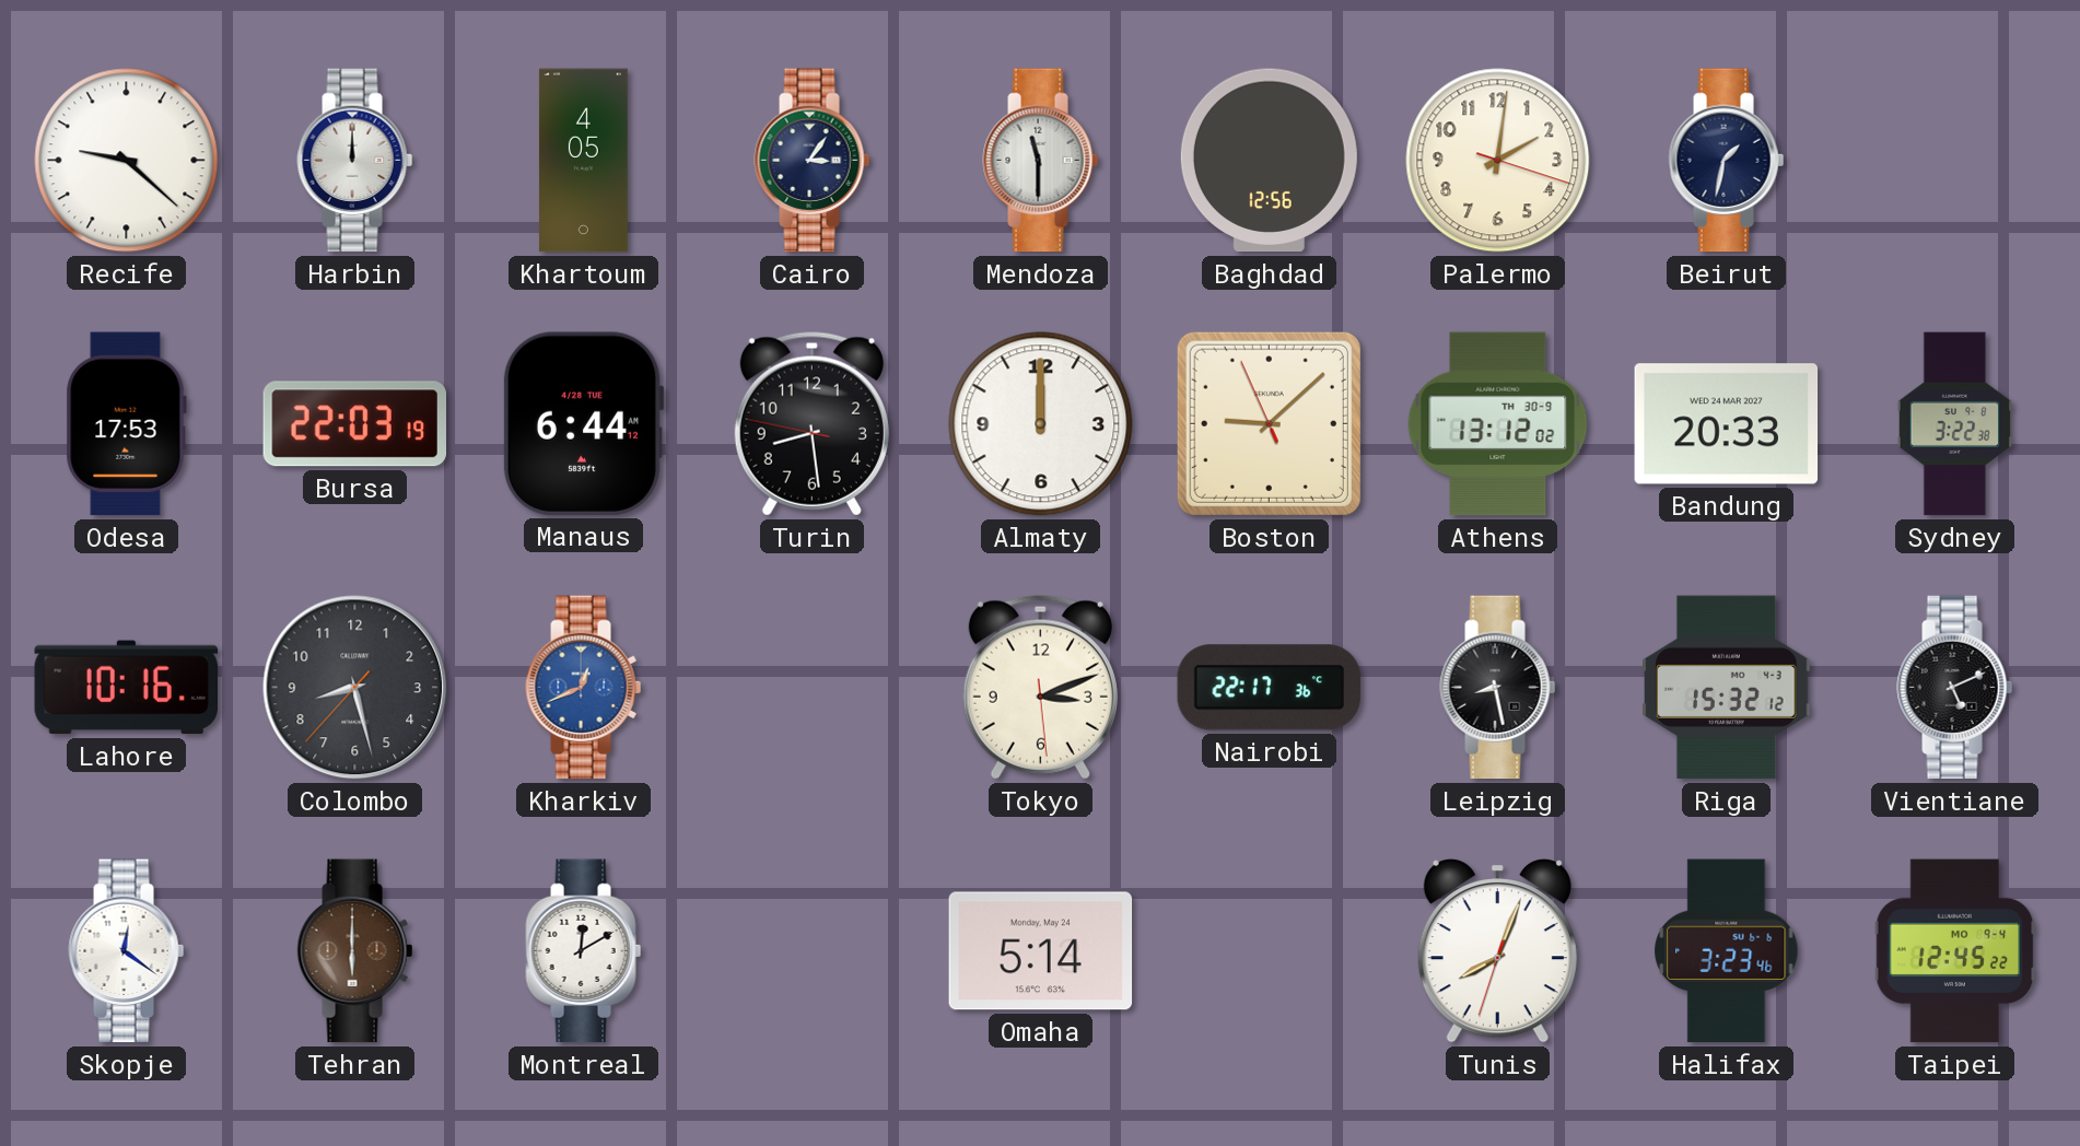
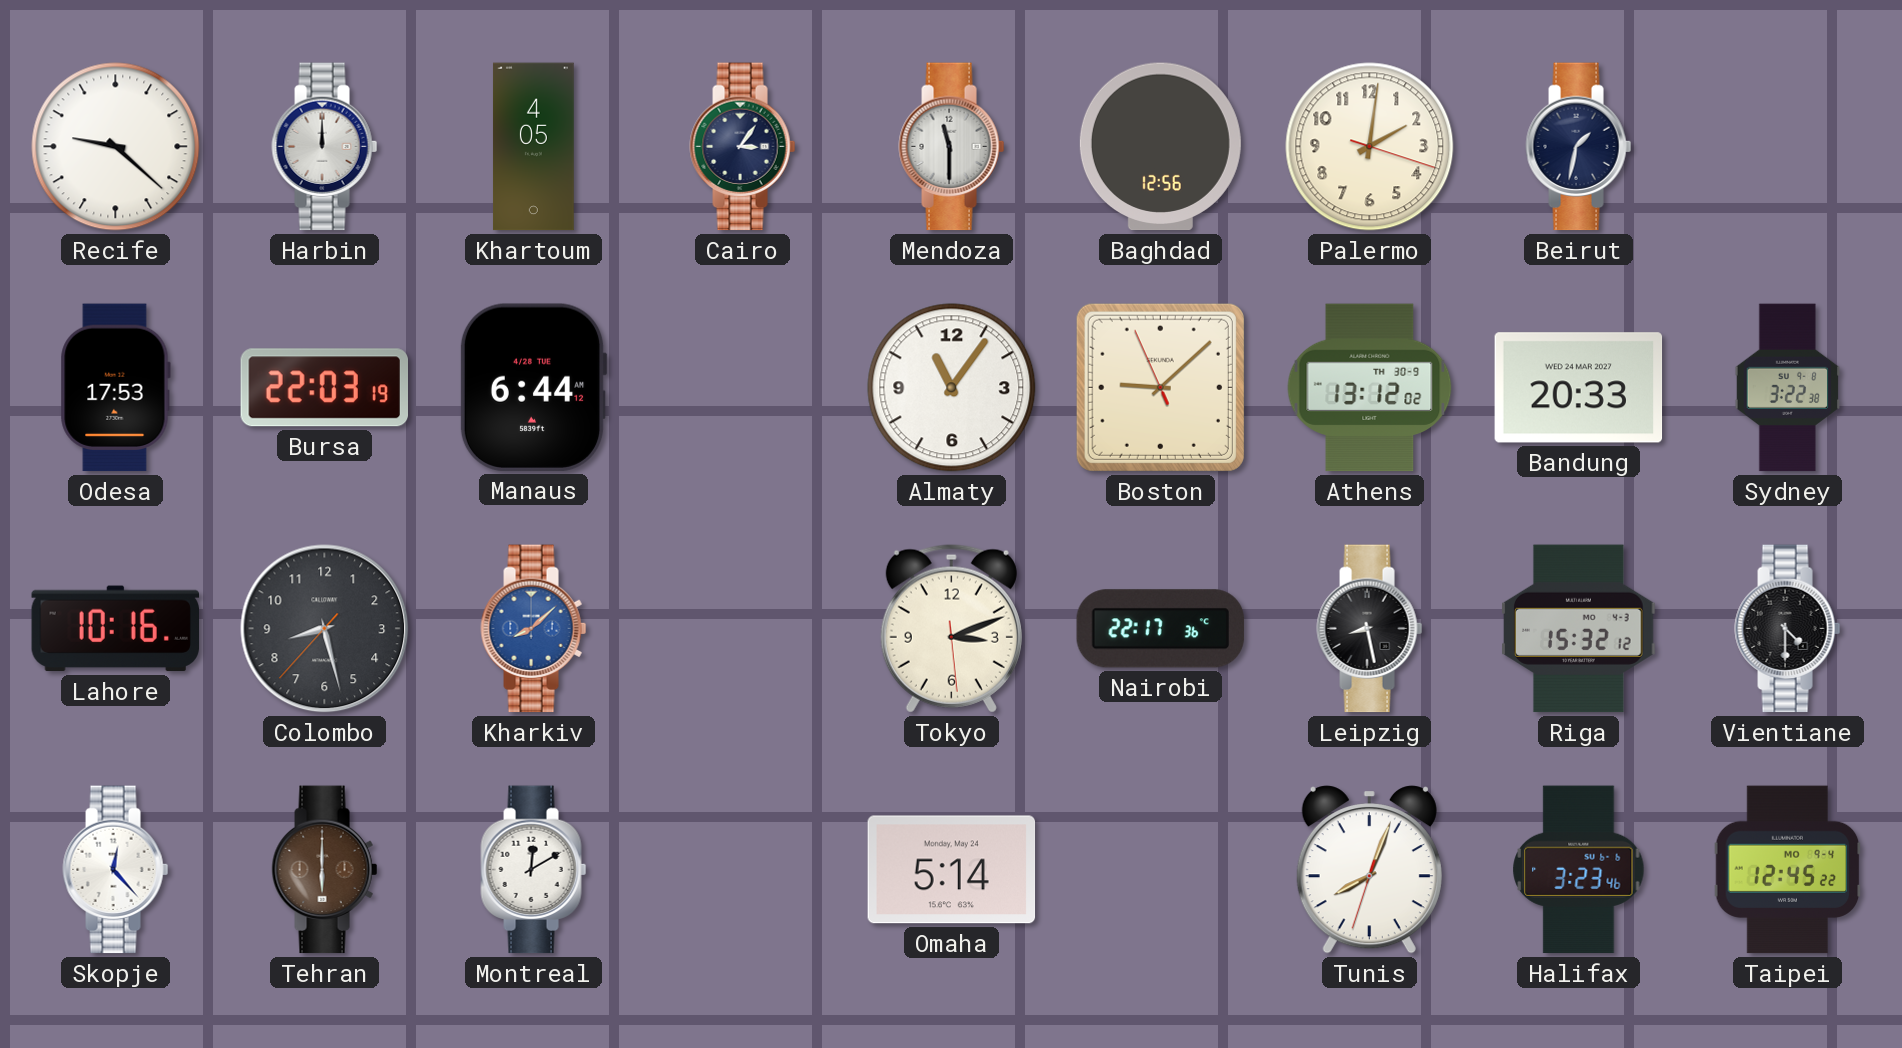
Turin: 8:28 -> none
Almaty: 12:00 -> 11:06
Kharkiv: 12:41 -> 8:08
Vientiane: 5:11 -> 4:30
Skopje: 12:21 -> 12:23
